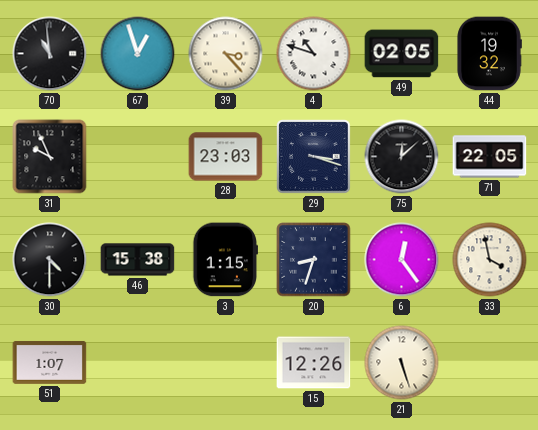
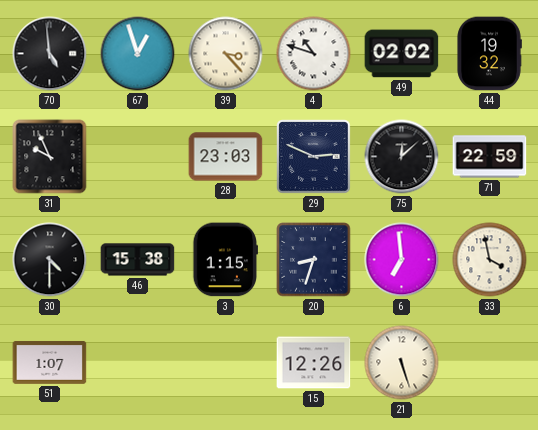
70: 10:59 -> 4:59
49: 02:05 -> 02:02
29: 3:18 -> 2:49
71: 22:05 -> 22:59
6: 12:24 -> 6:59
